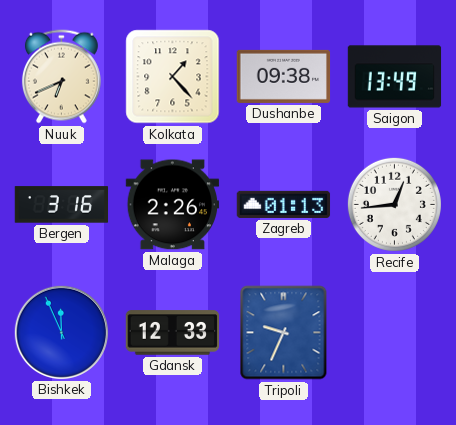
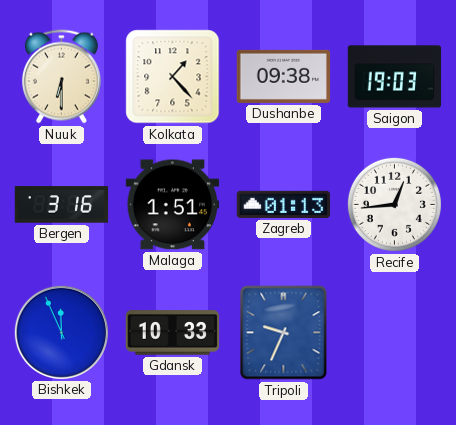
Nuuk: 6:41 -> 6:30
Saigon: 13:49 -> 19:03
Malaga: 2:26 -> 1:51
Gdansk: 12:33 -> 10:33
